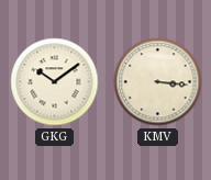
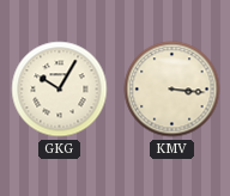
GKG: 10:09 -> 10:05
